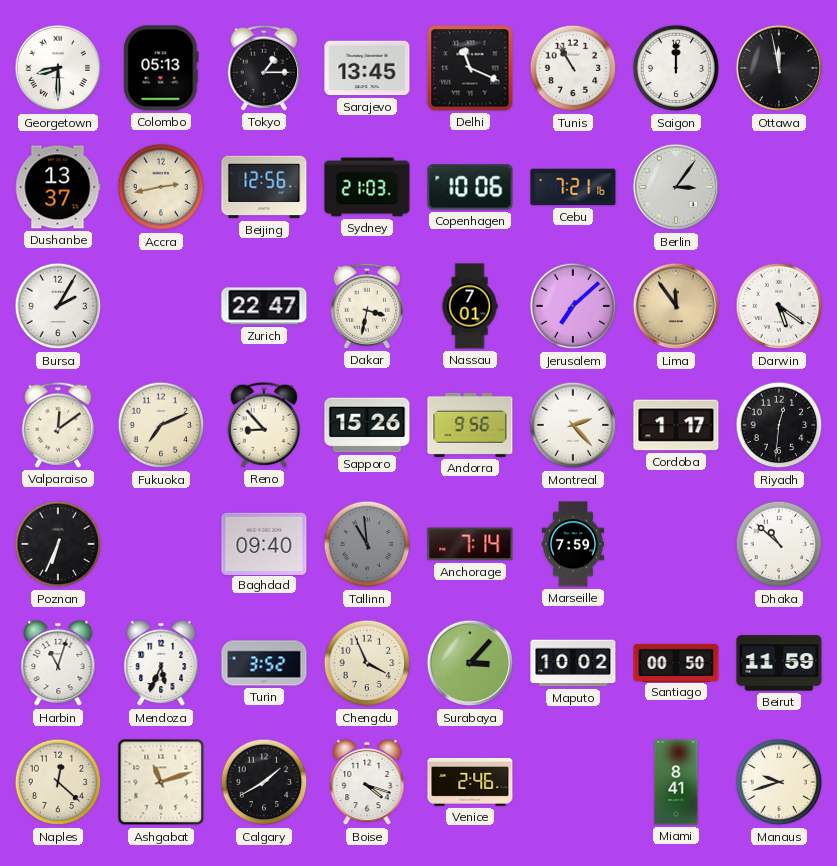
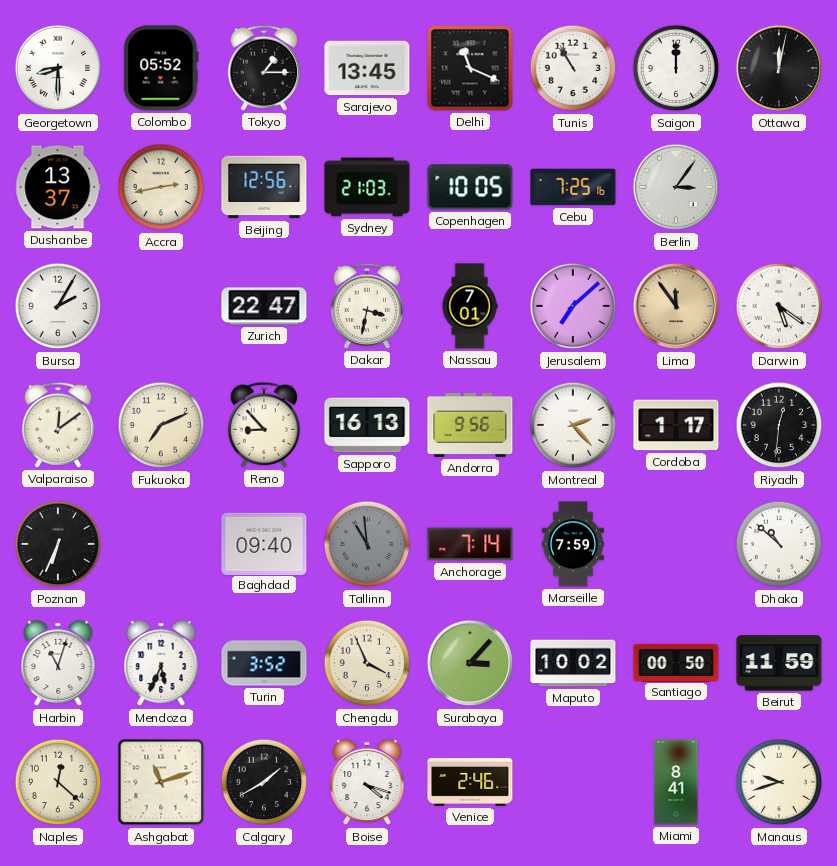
Colombo: 05:13 -> 05:52
Ottawa: 11:58 -> 12:02
Copenhagen: 10:06 -> 10:05
Cebu: 7:21 -> 7:25
Sapporo: 15:26 -> 16:13
